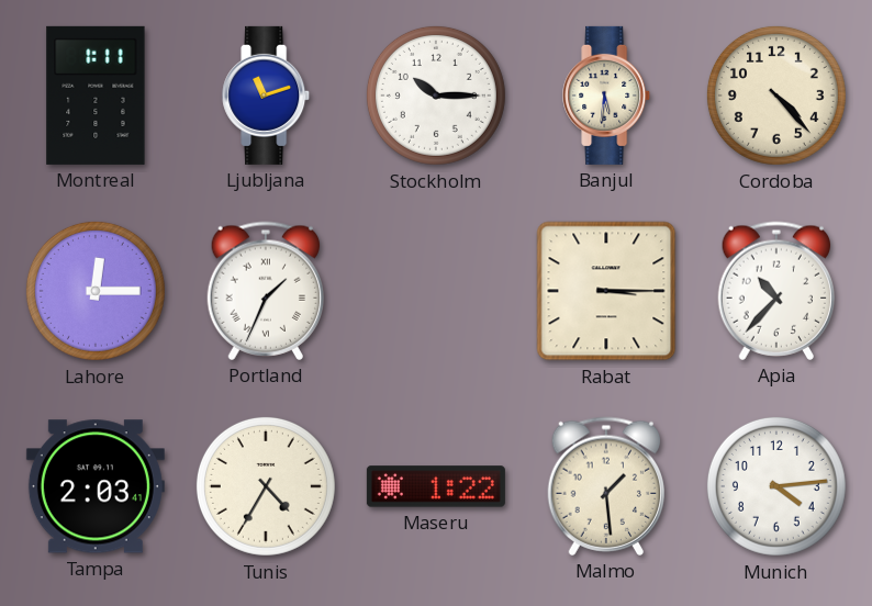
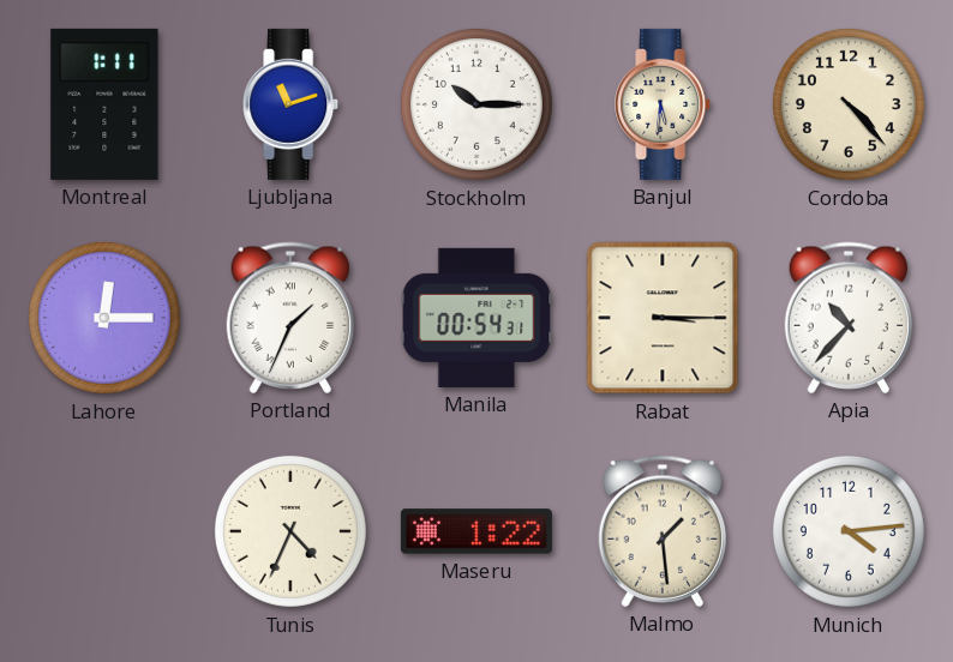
Manila: none -> 00:54
Tampa: 2:03 -> none
Tunis: 4:35 -> 4:34
